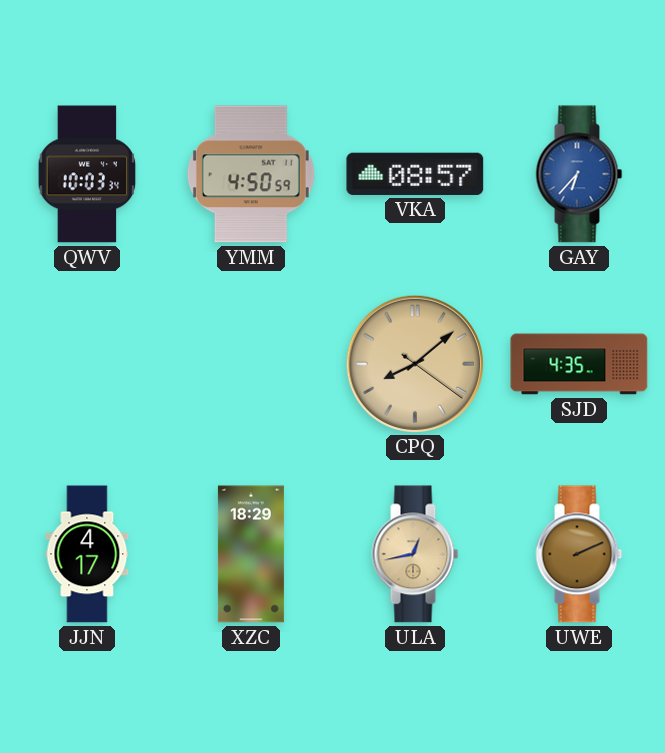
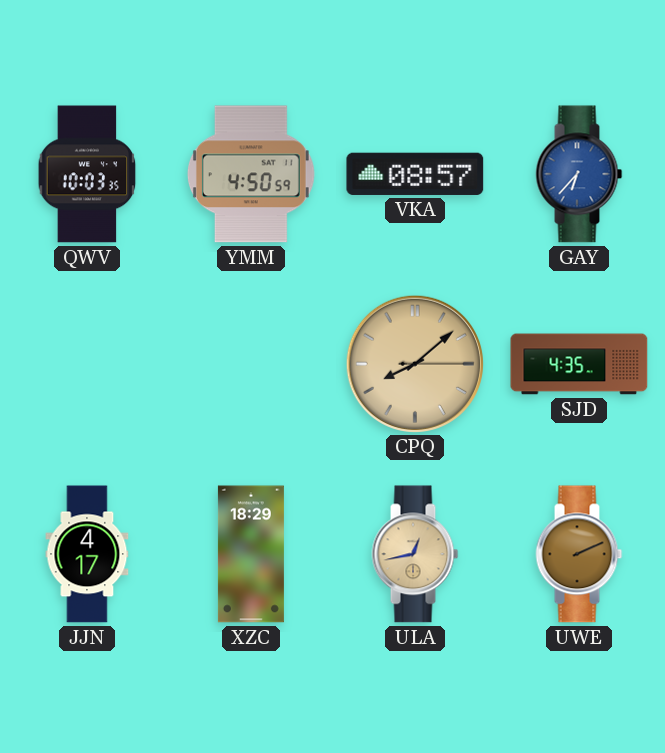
QWV: 10:03:34 -> 10:03:35
CPQ: 8:08:21 -> 8:08:15
